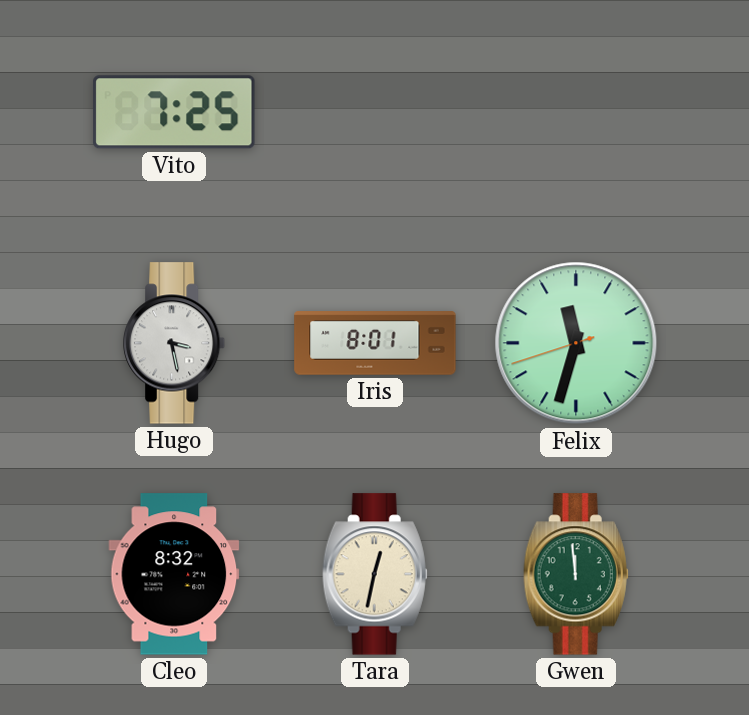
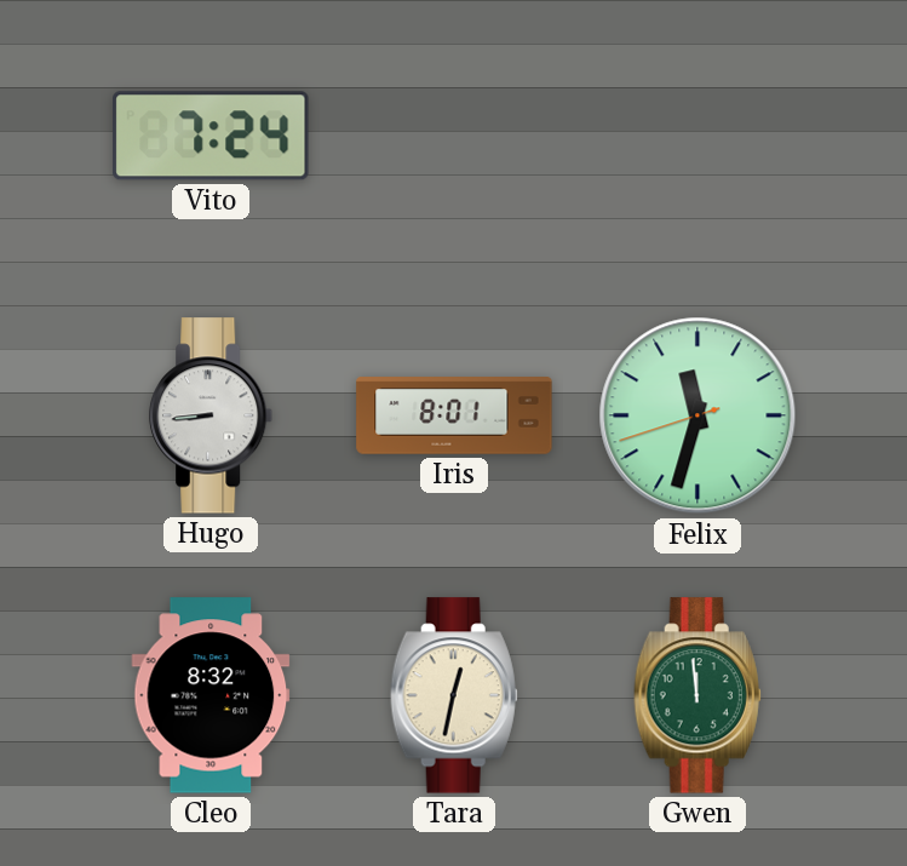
Vito: 7:25 -> 7:24
Hugo: 3:28 -> 8:44
